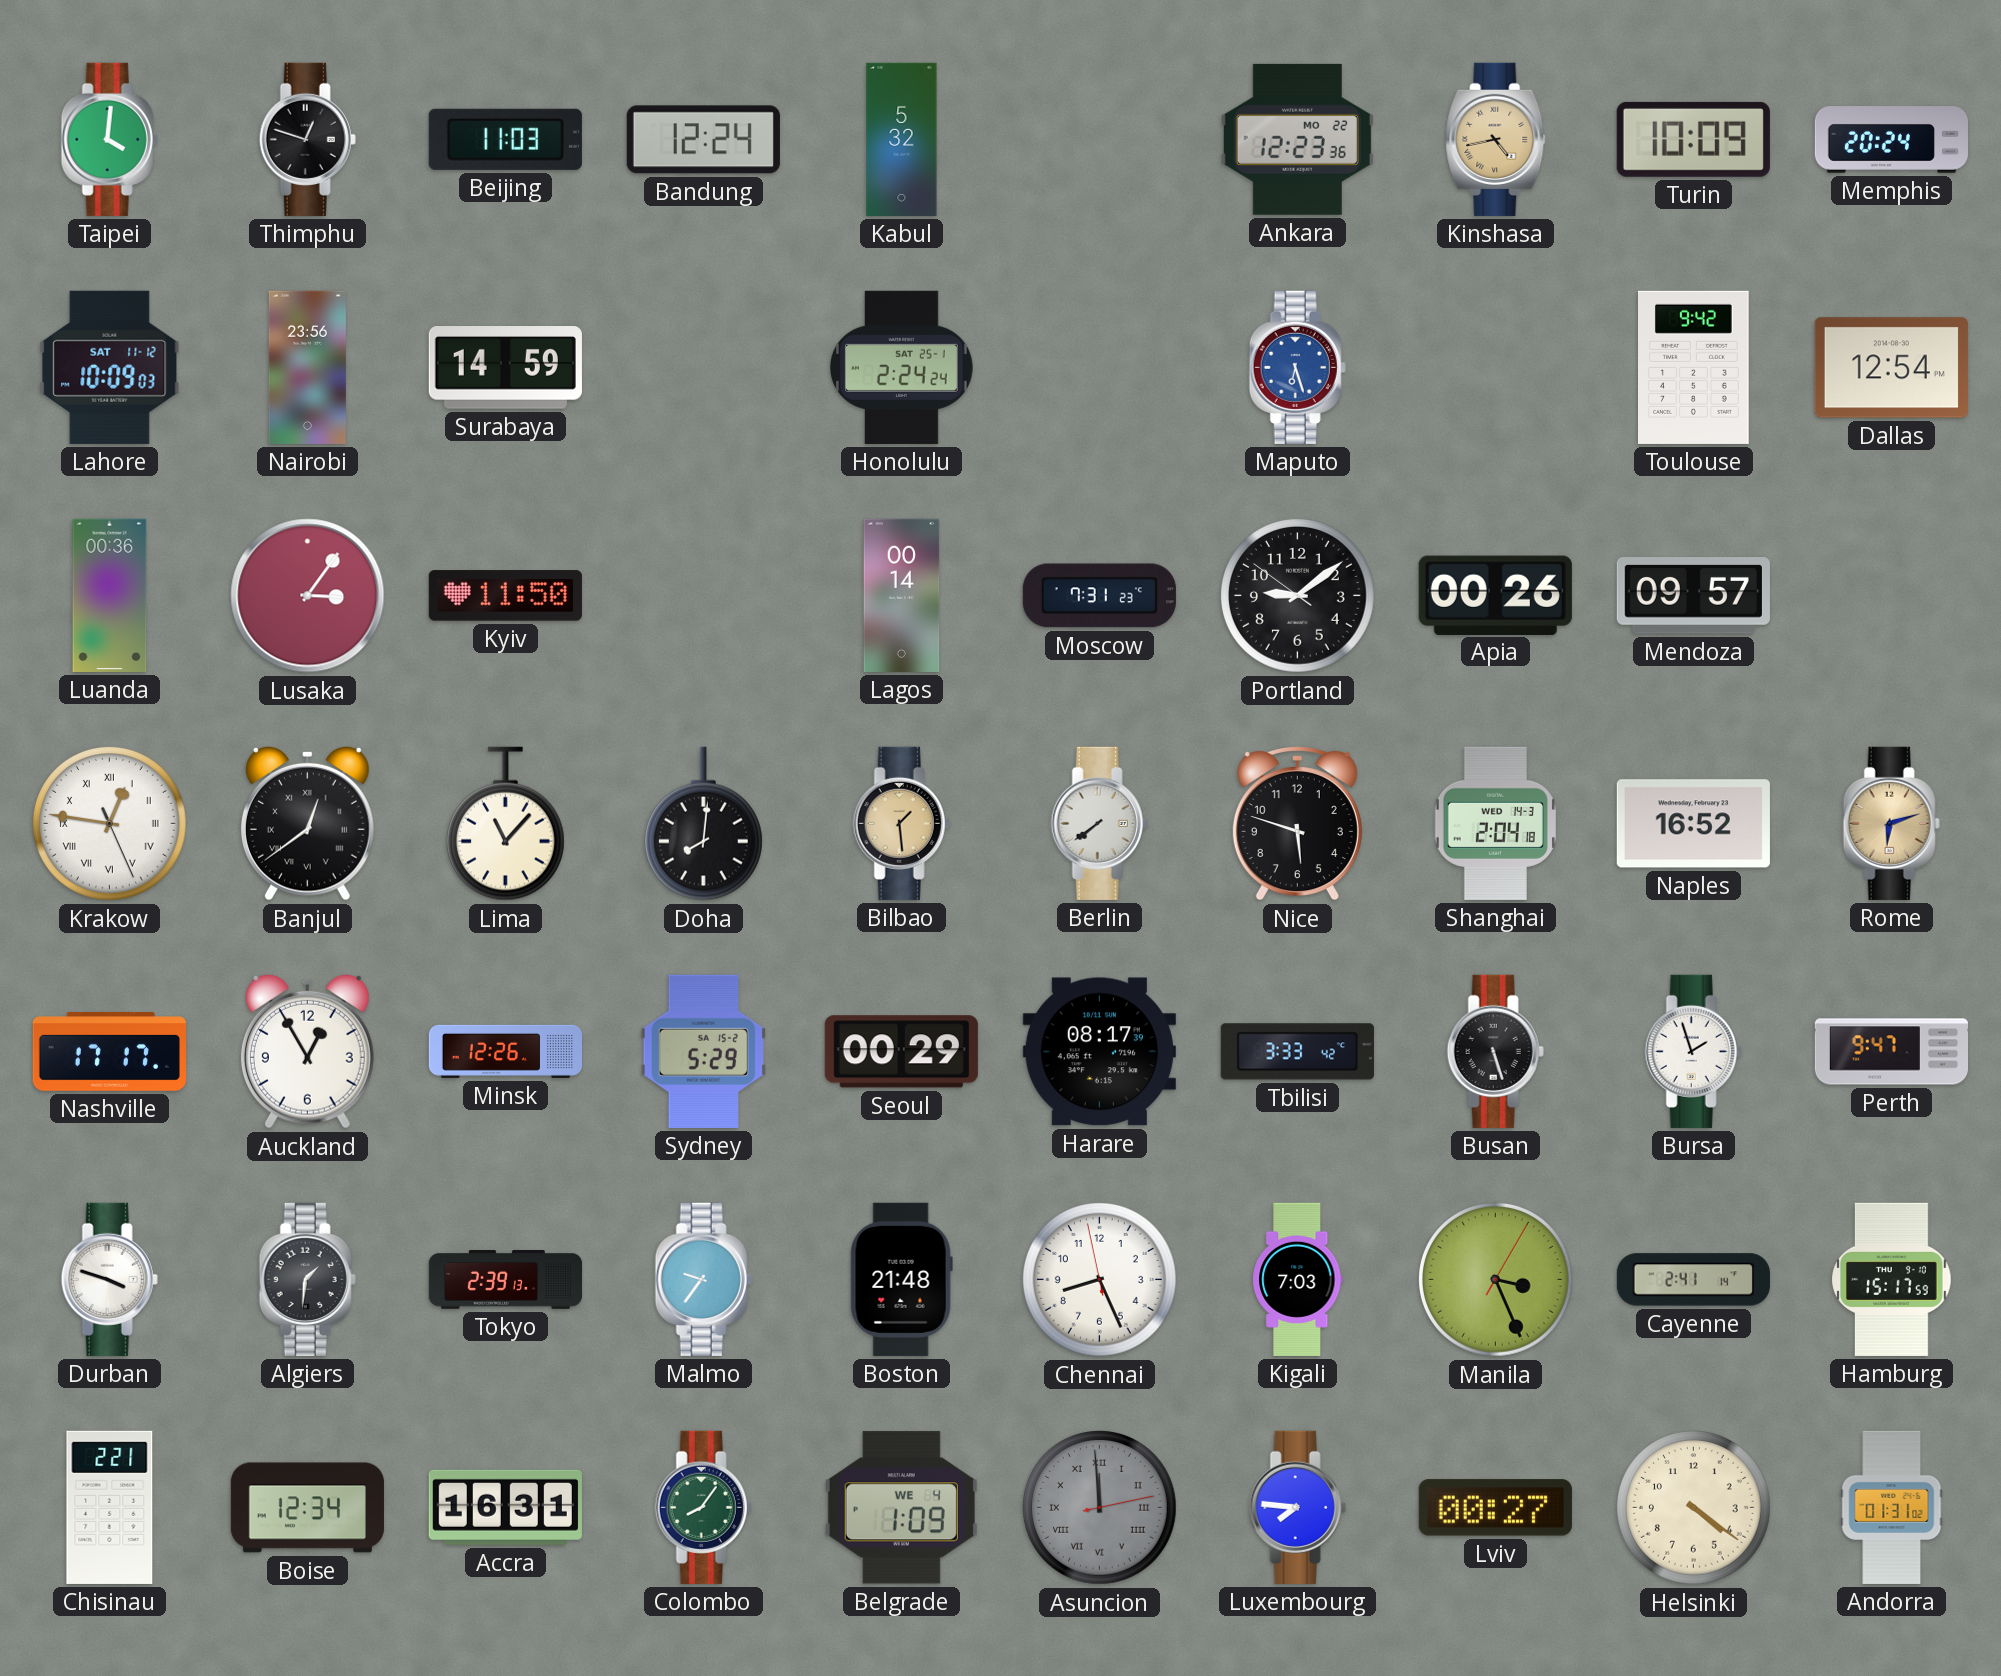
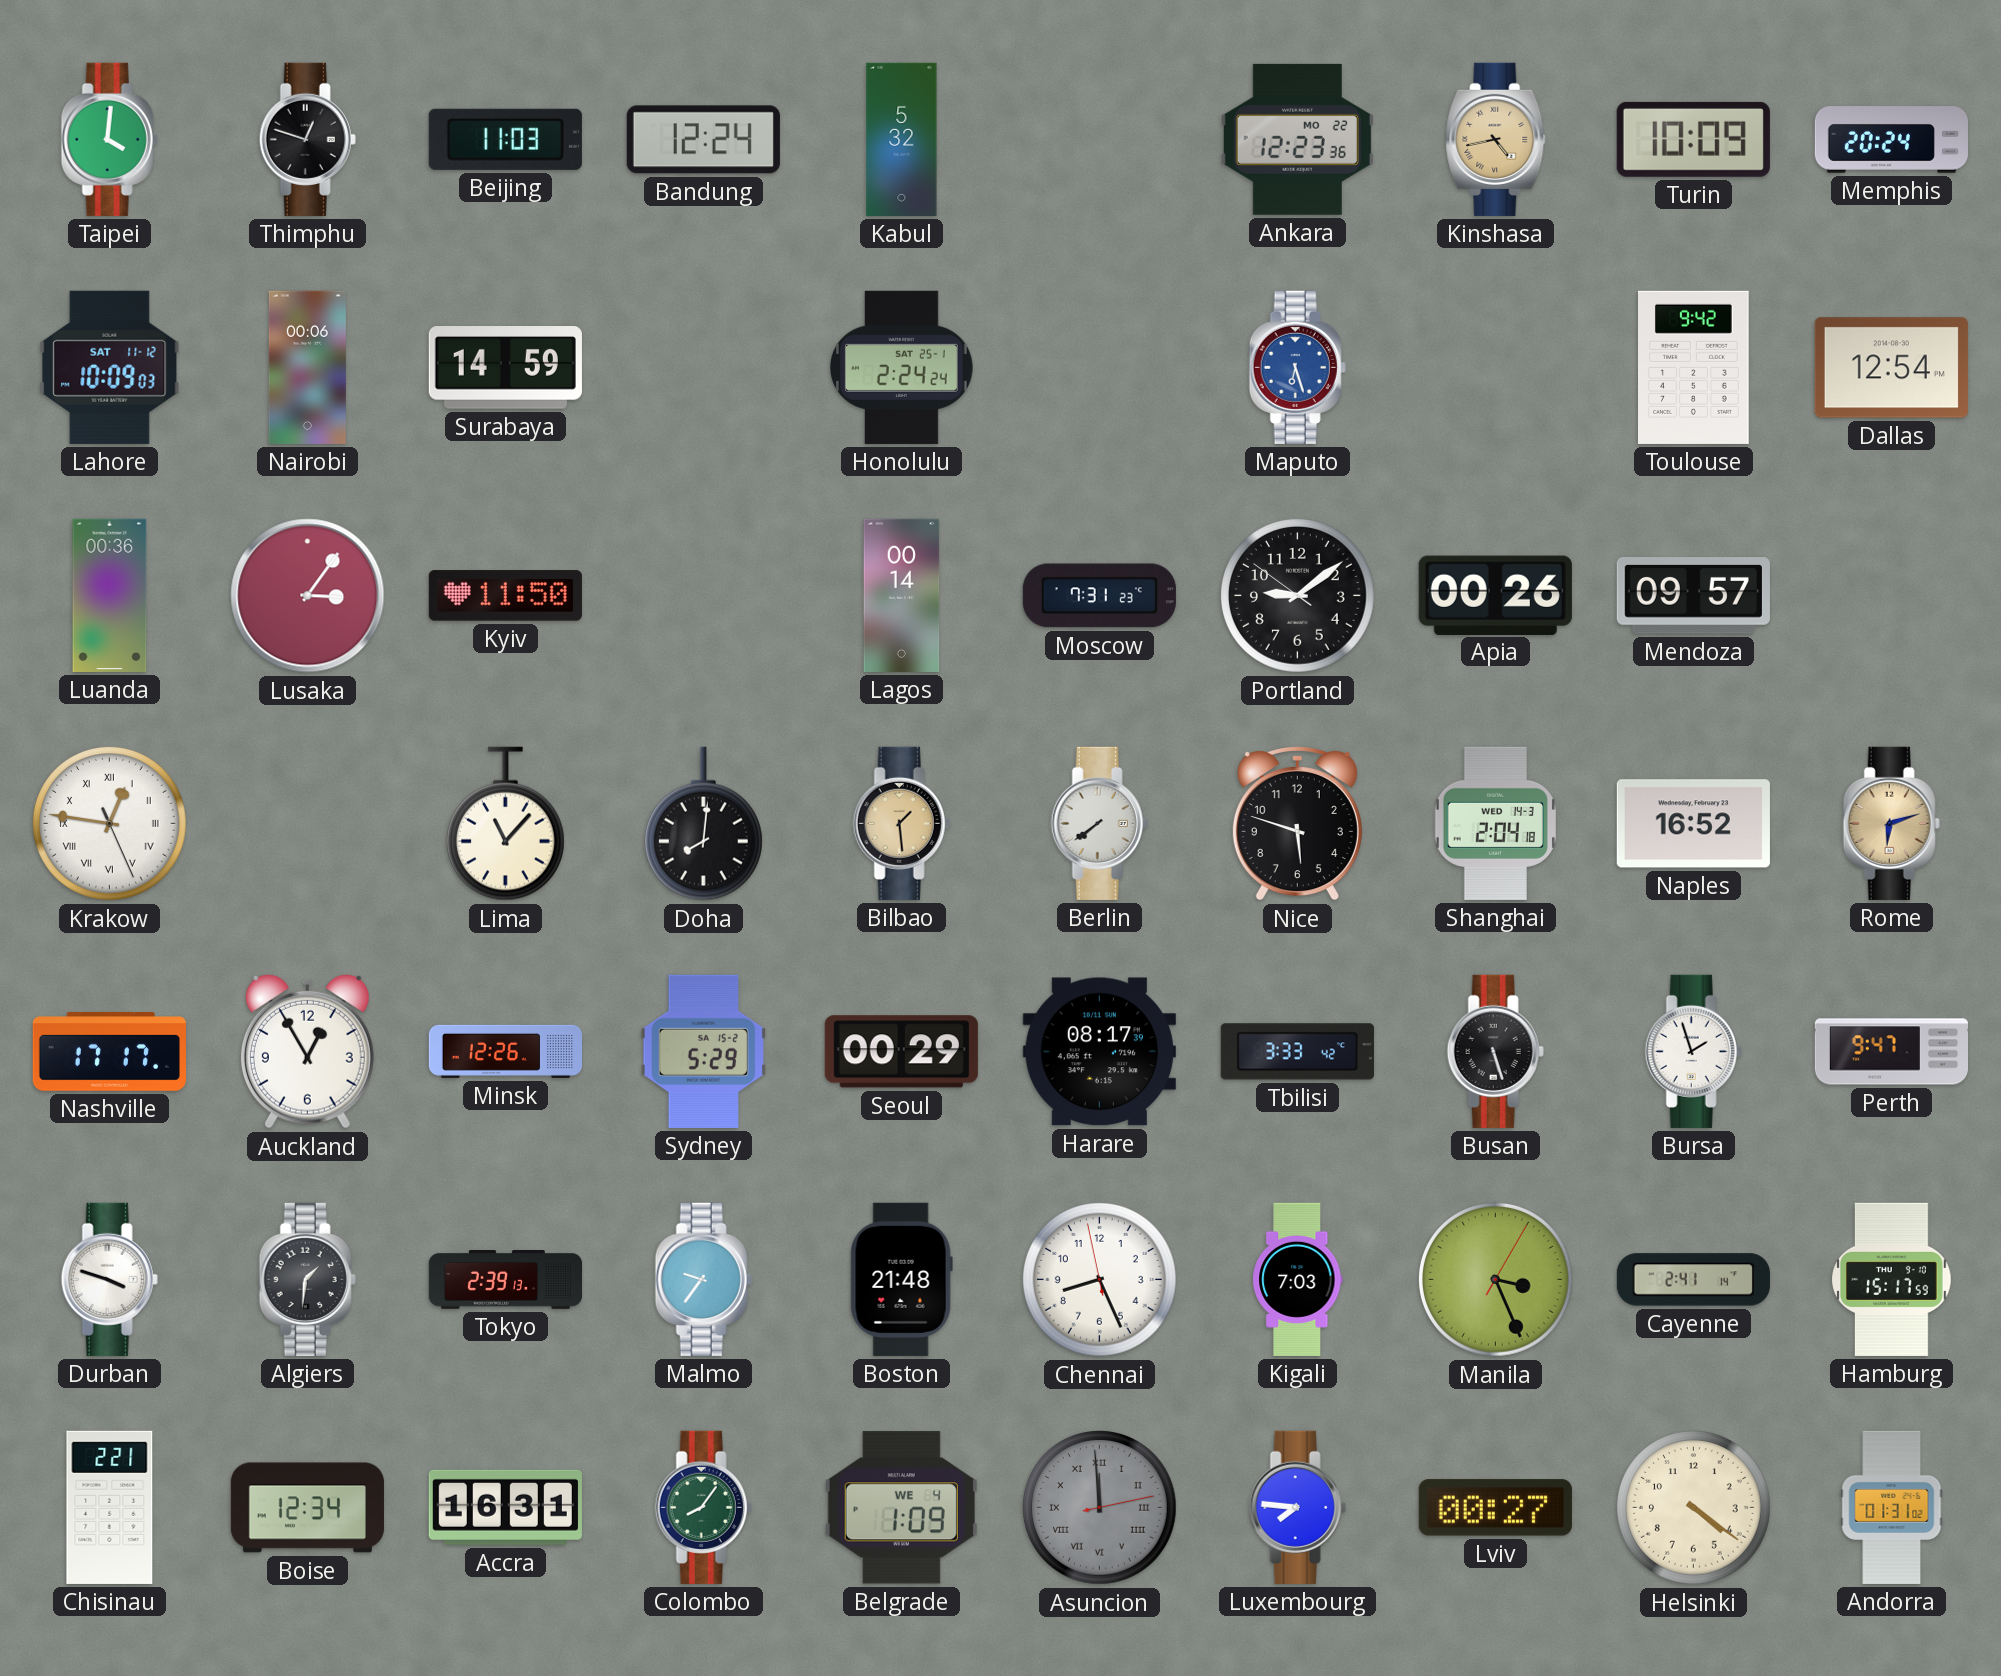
Nairobi: 23:56 -> 00:06
Banjul: 12:39 -> none
